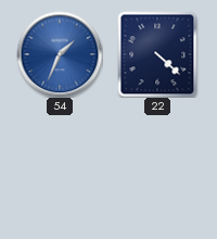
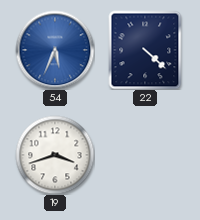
54: 1:34 -> 5:34
19: none -> 3:42
